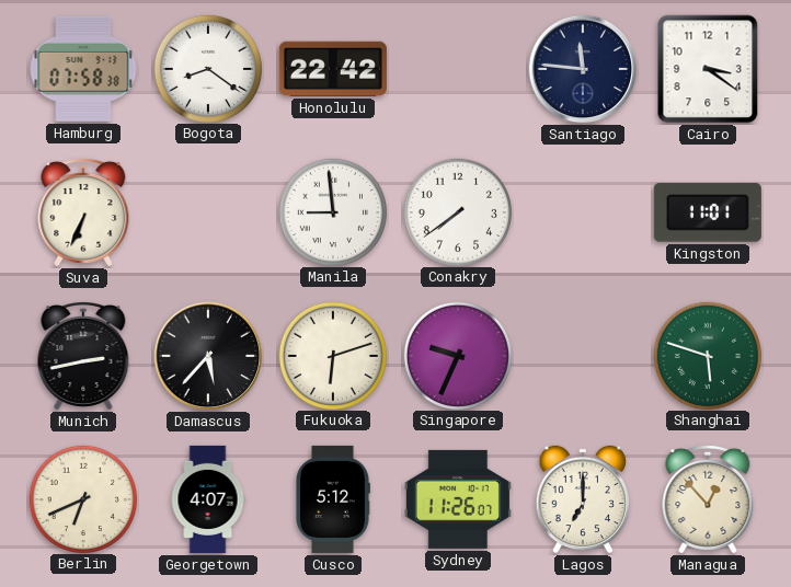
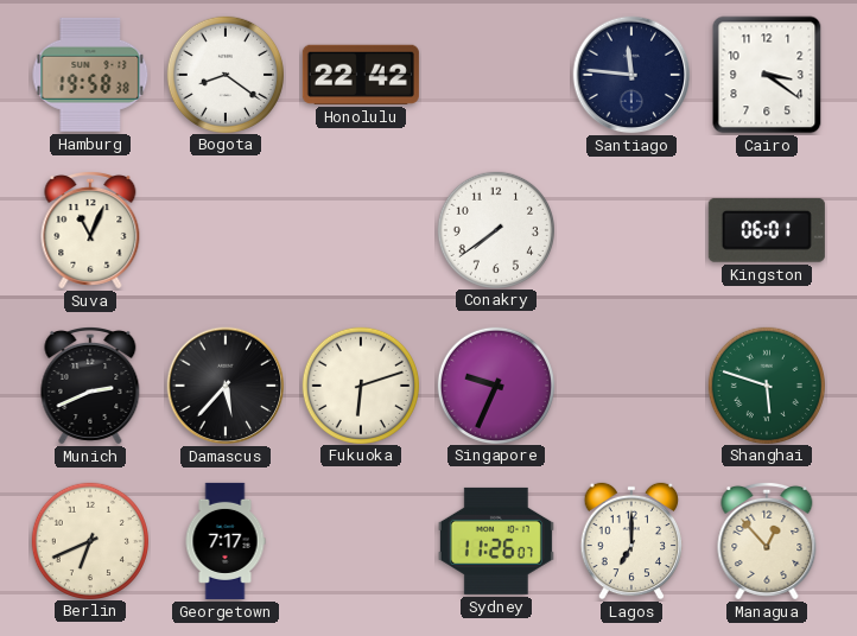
Hamburg: 07:58 -> 19:58
Suva: 6:34 -> 11:04
Manila: 8:59 -> none
Kingston: 11:01 -> 06:01
Munich: 2:43 -> 2:41
Georgetown: 4:07 -> 7:17
Cusco: 5:12 -> none
